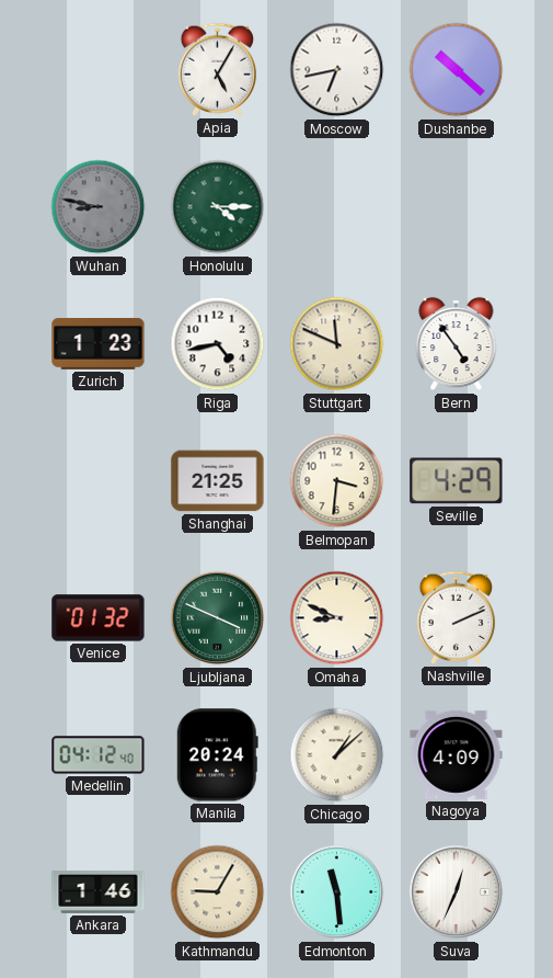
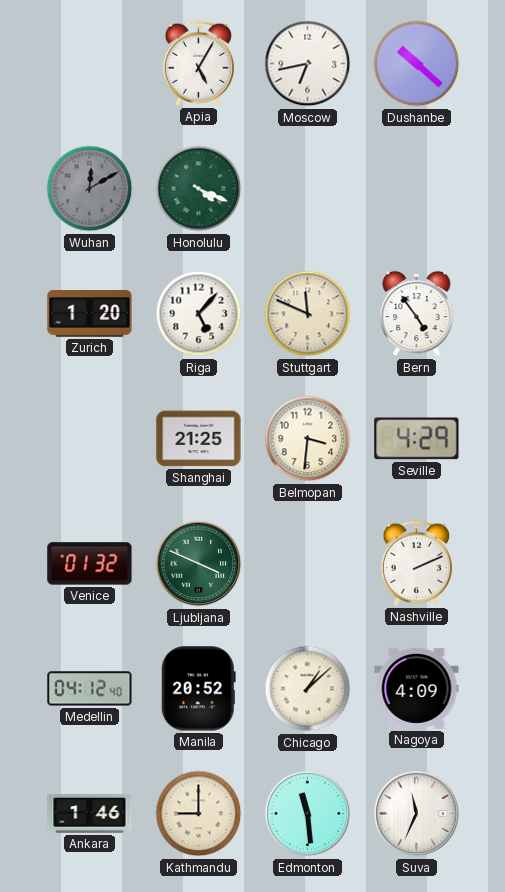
Wuhan: 8:47 -> 12:10
Honolulu: 4:15 -> 4:19
Zurich: 1:23 -> 1:20
Riga: 4:43 -> 5:07
Omaha: 8:49 -> none
Manila: 20:24 -> 20:52
Kathmandu: 9:05 -> 9:00
Suva: 12:34 -> 11:34
